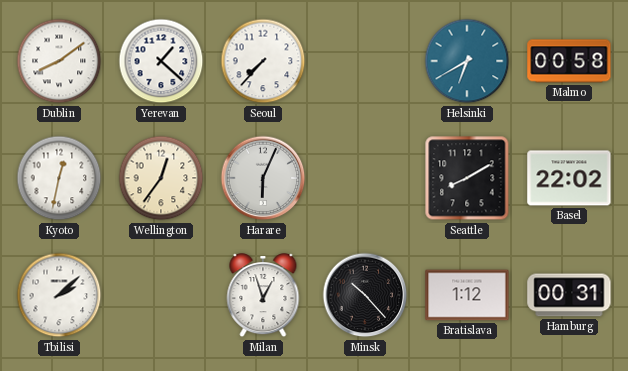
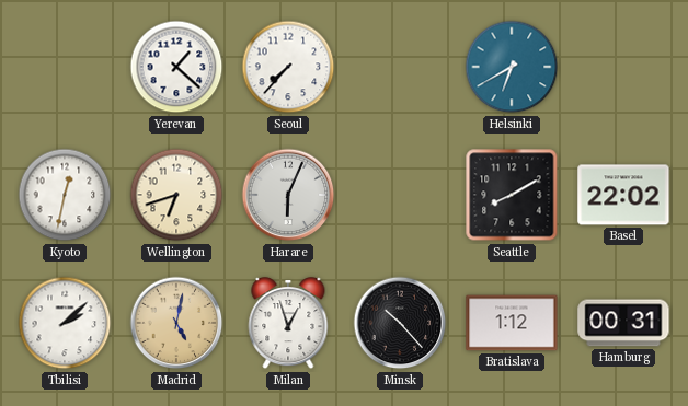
Dublin: 8:09 -> none
Malmo: 00:58 -> none
Wellington: 12:36 -> 6:42
Madrid: none -> 5:02
